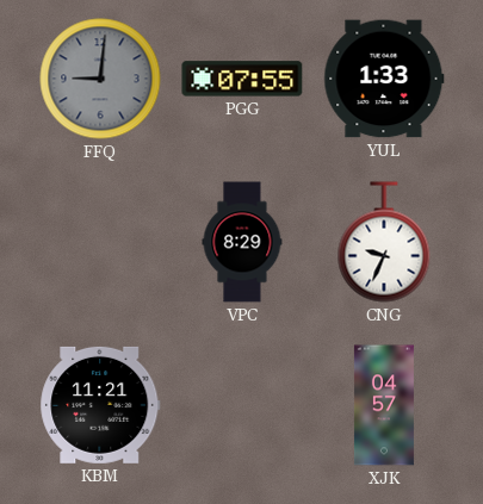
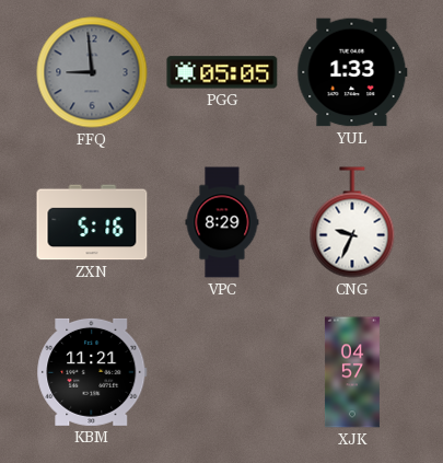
FFQ: 9:01 -> 8:59
PGG: 07:55 -> 05:05
ZXN: none -> 5:16
